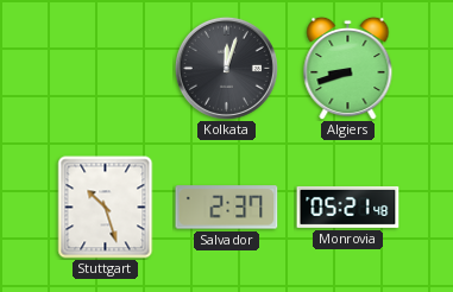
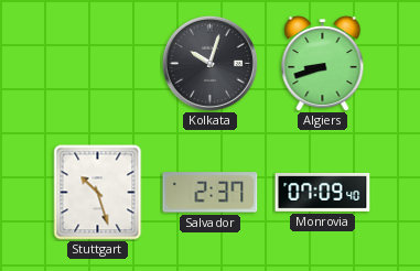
Kolkata: 12:03 -> 10:03
Monrovia: 05:21 -> 07:09
